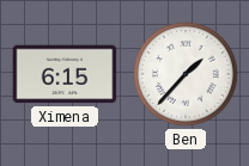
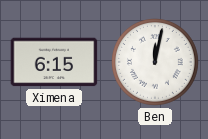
Ben: 1:37 -> 12:02
